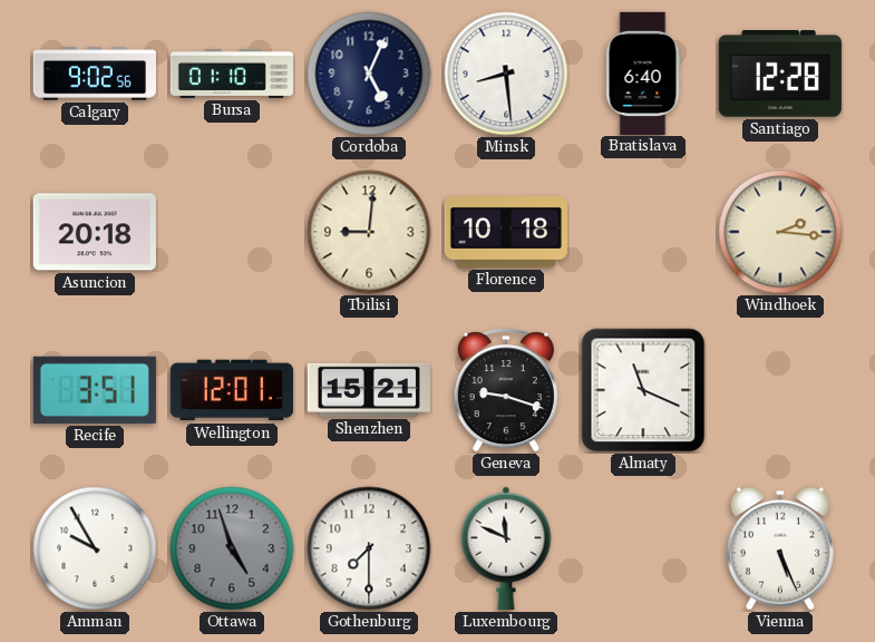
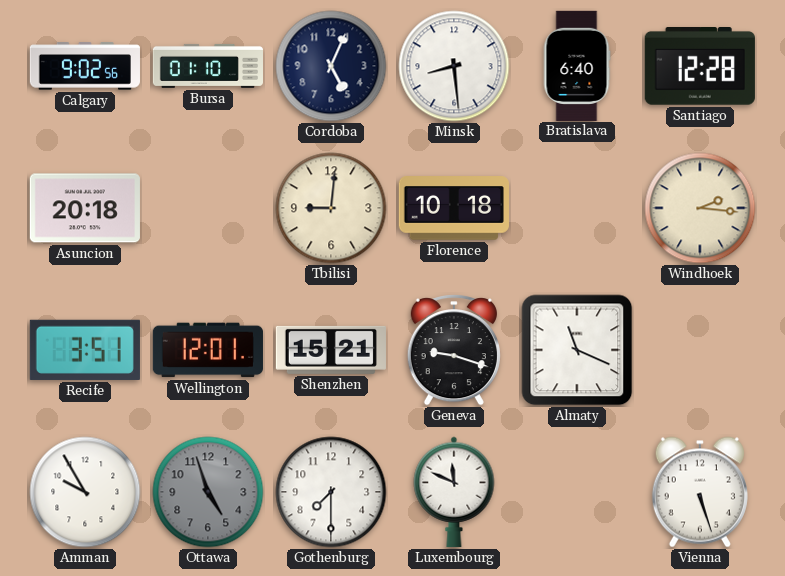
Vienna: 5:26 -> 5:27
